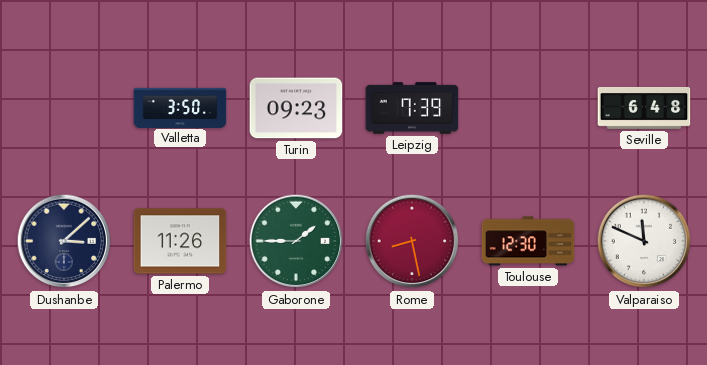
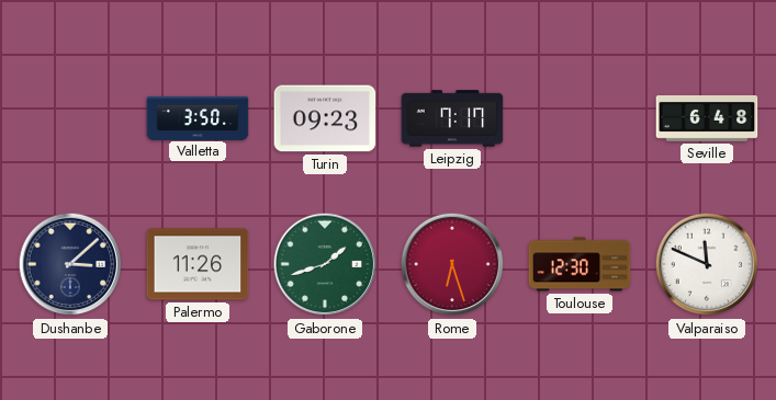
Leipzig: 7:39 -> 7:17
Gaborone: 1:45 -> 1:42
Rome: 8:28 -> 6:27
